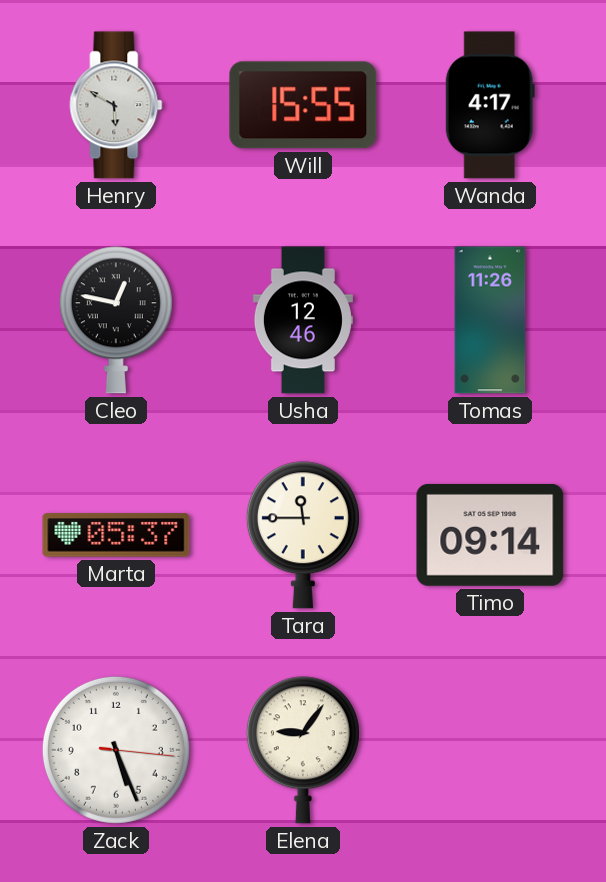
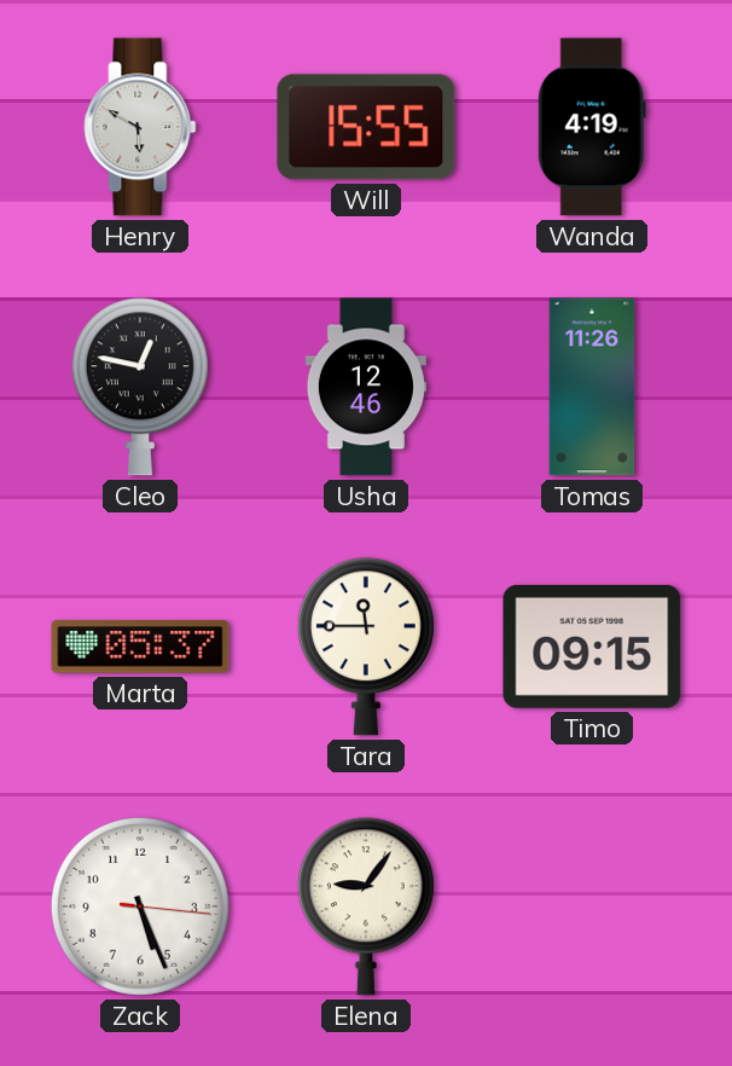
Wanda: 4:17 -> 4:19
Timo: 09:14 -> 09:15
